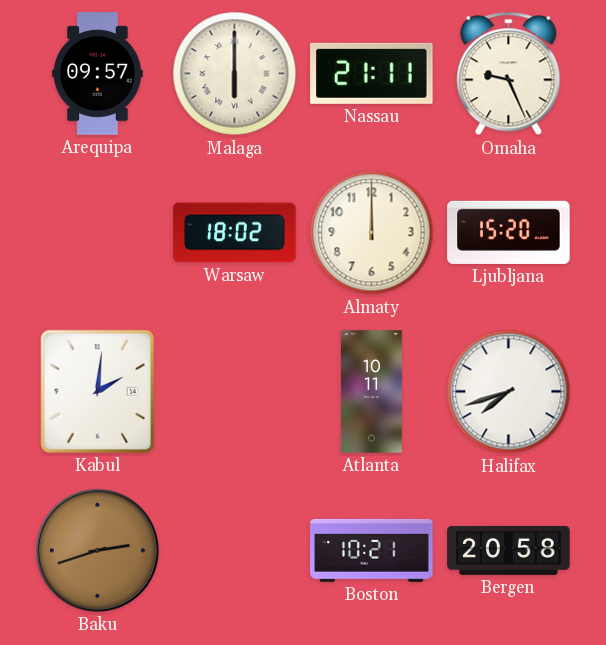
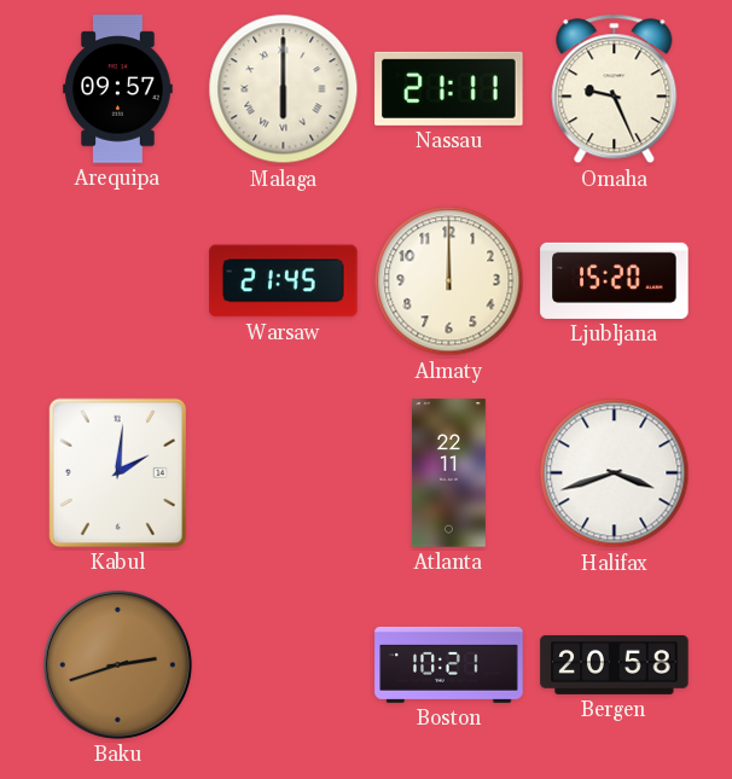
Warsaw: 18:02 -> 21:45
Atlanta: 10:11 -> 22:11
Halifax: 7:42 -> 3:42
